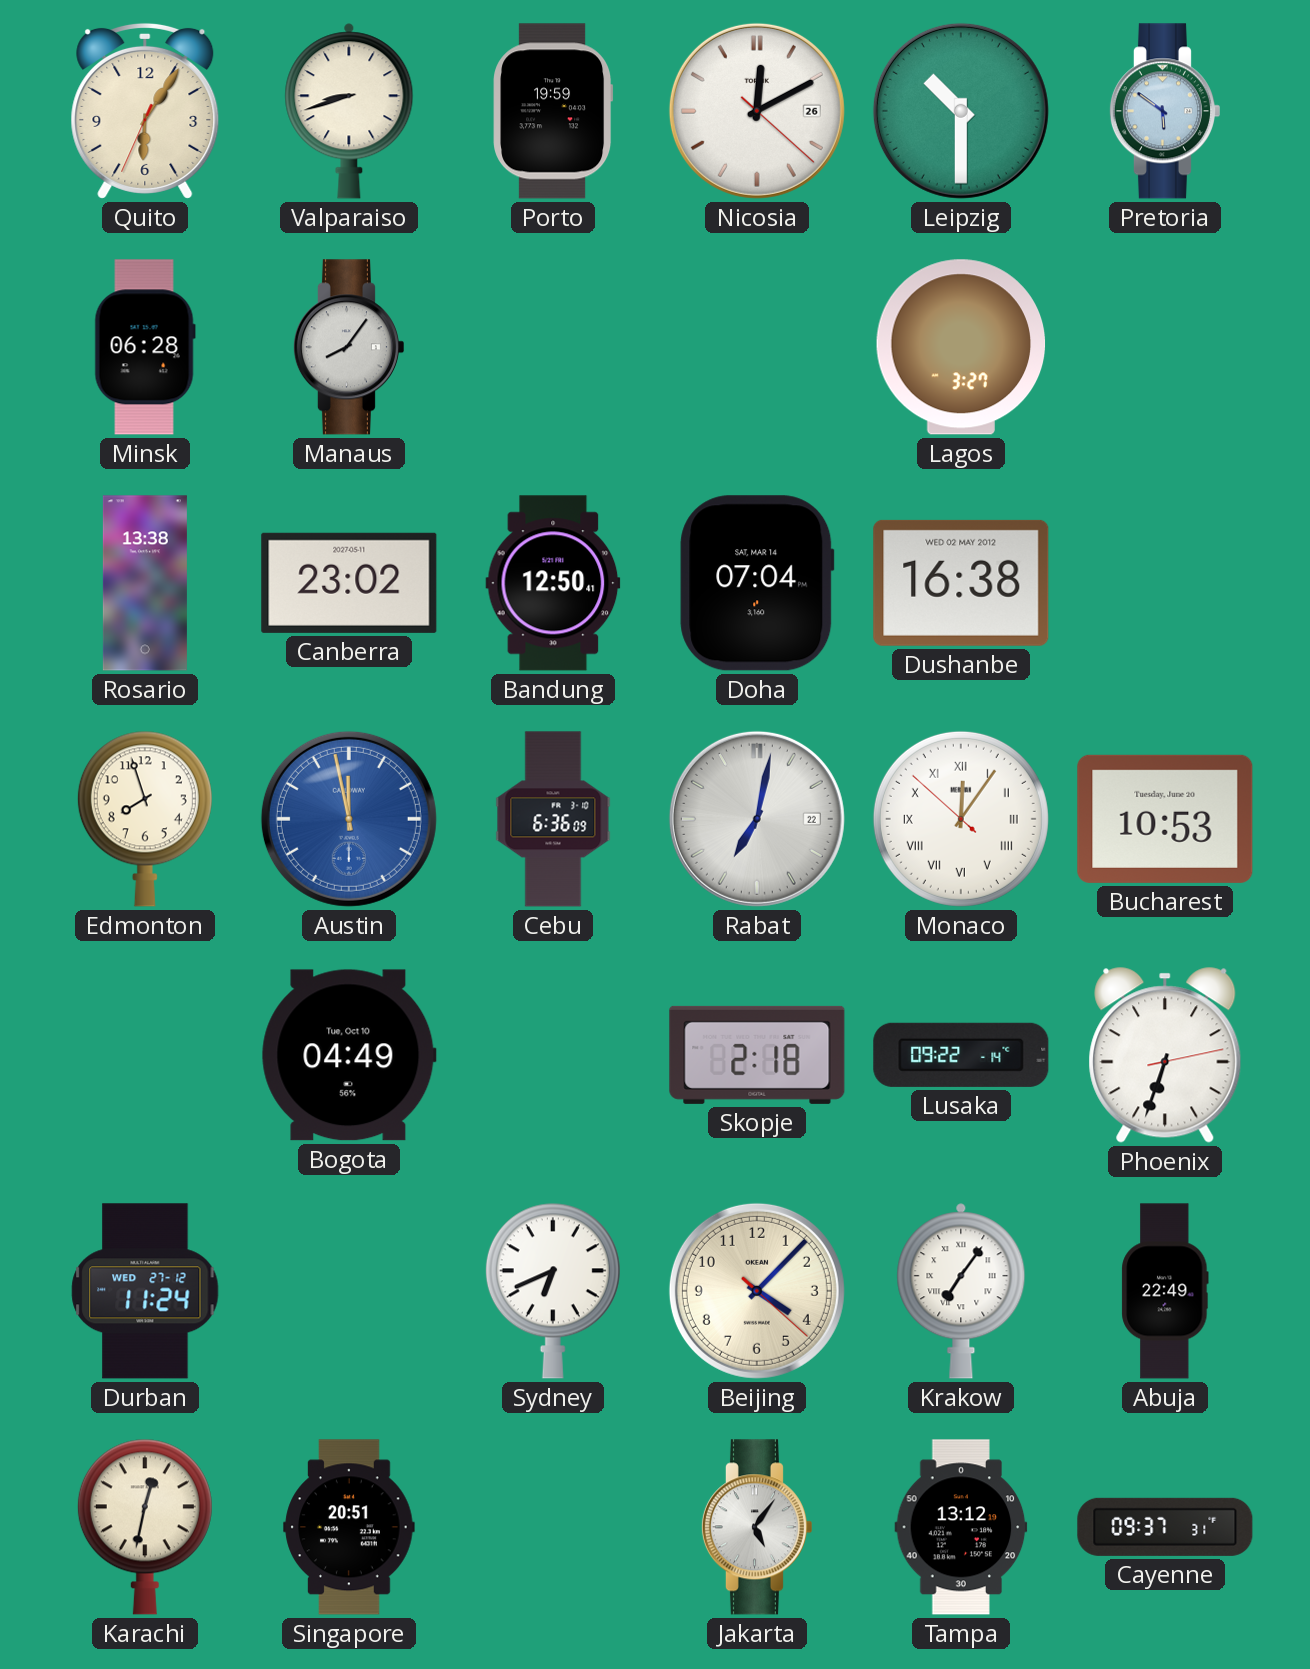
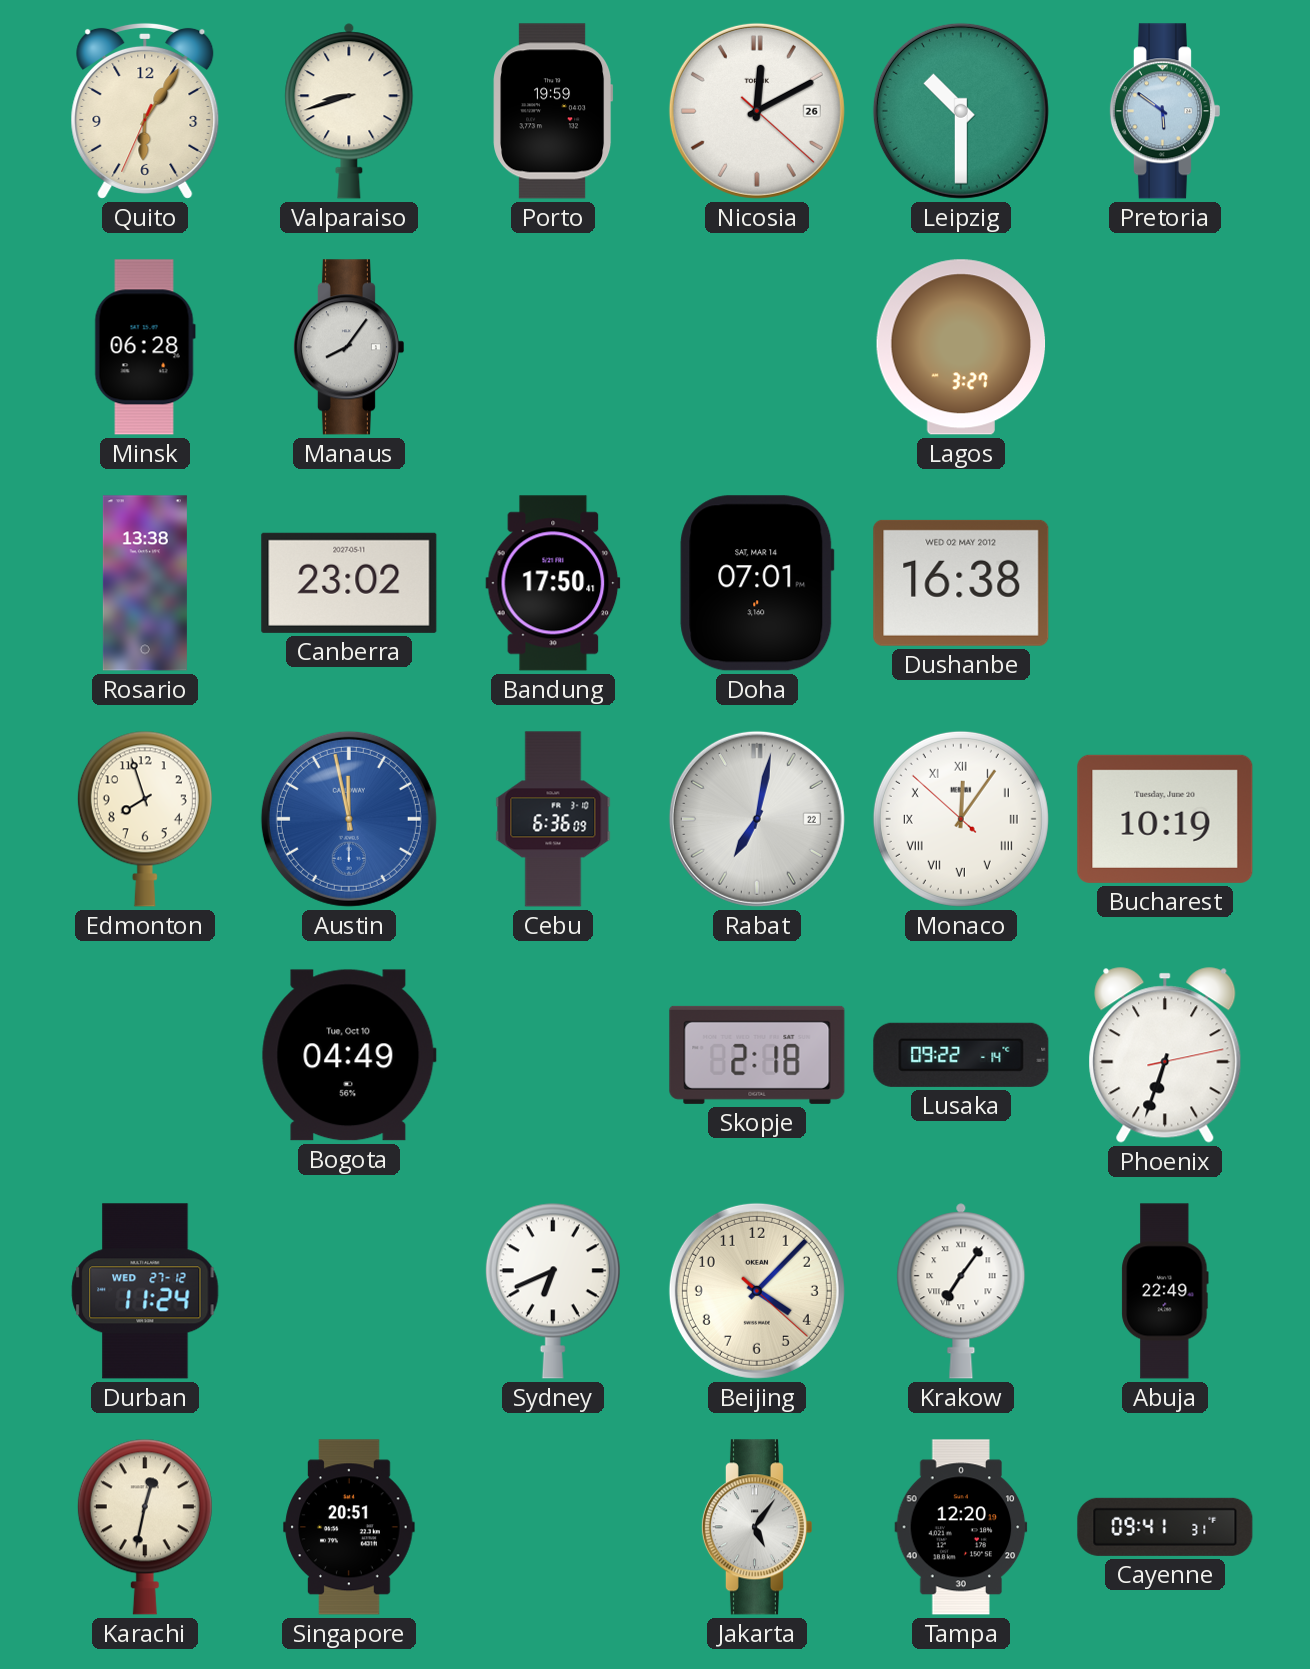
Bandung: 12:50 -> 17:50
Doha: 07:04 -> 07:01
Bucharest: 10:53 -> 10:19
Tampa: 13:12 -> 12:20
Cayenne: 09:37 -> 09:41
